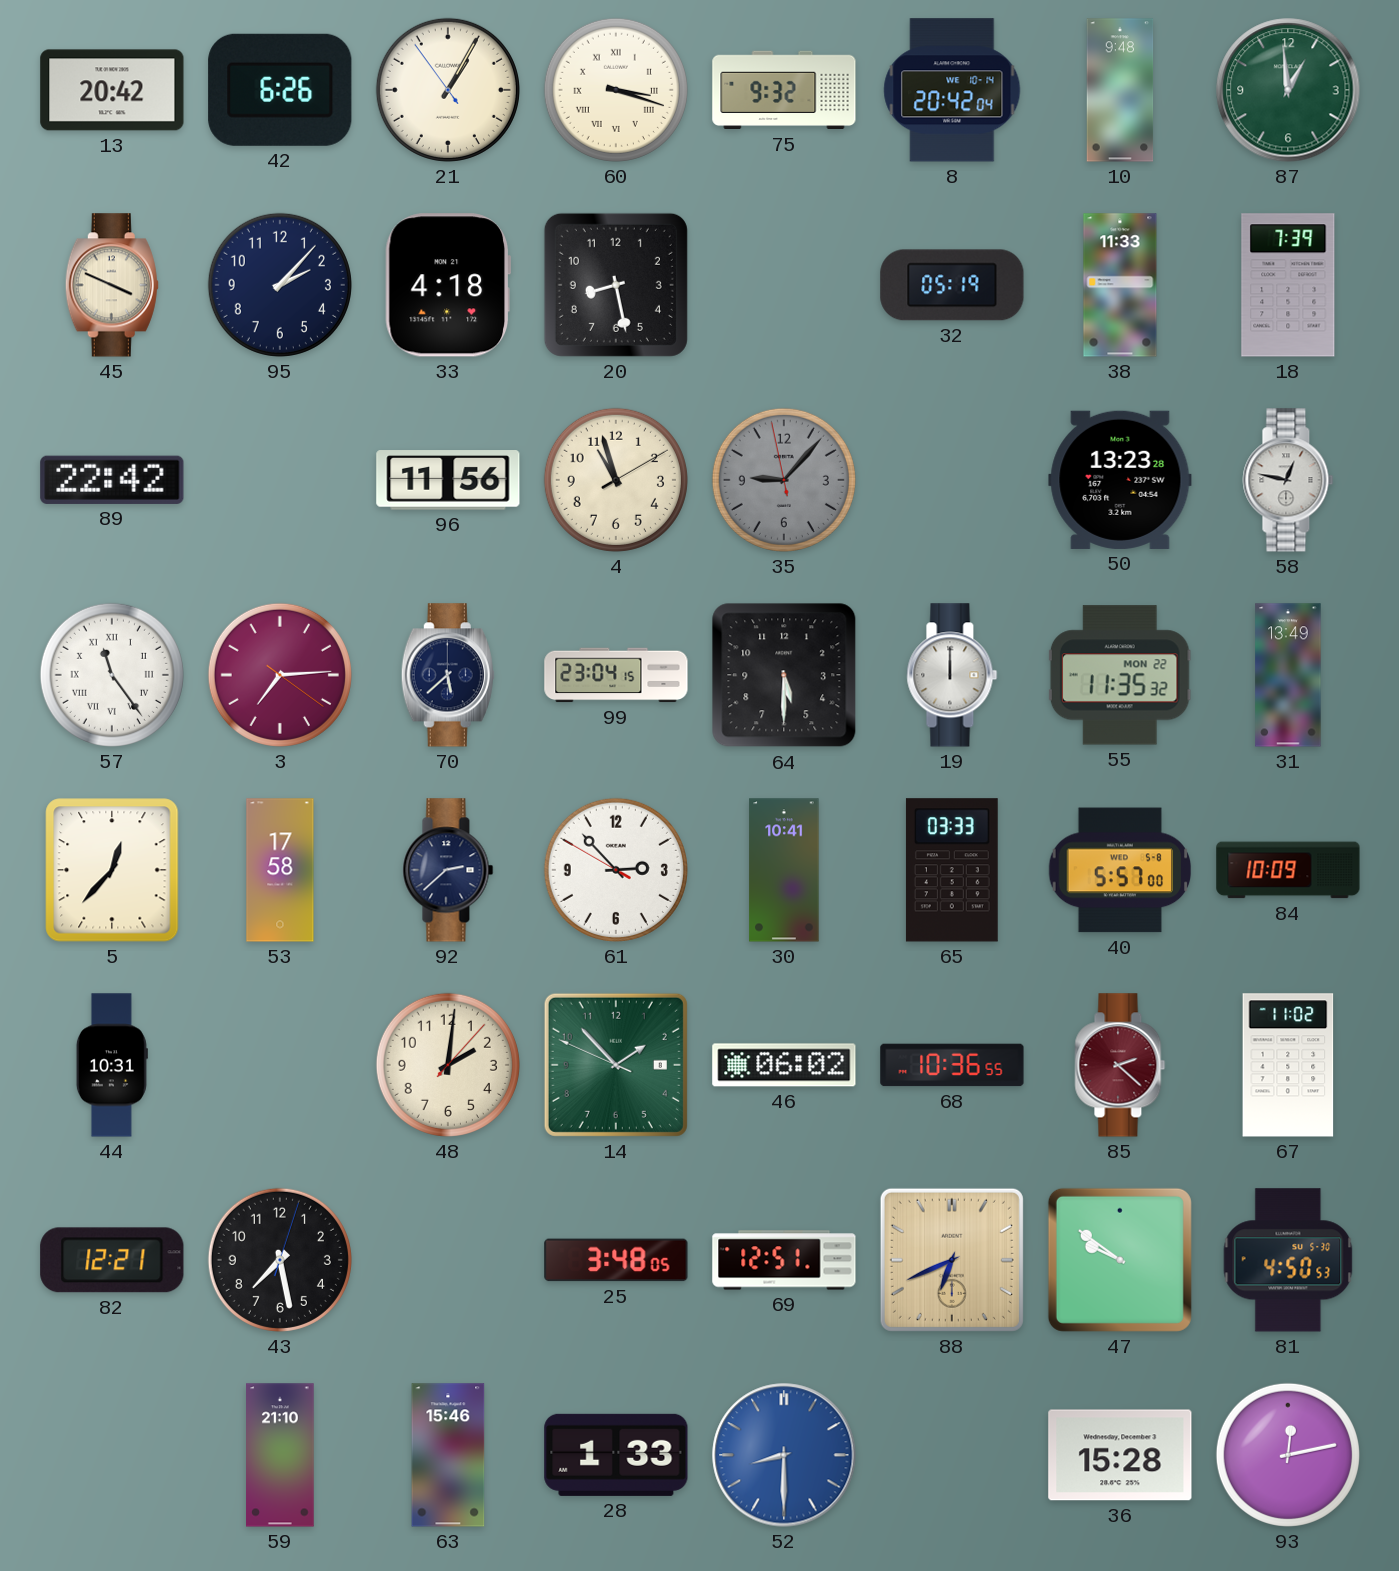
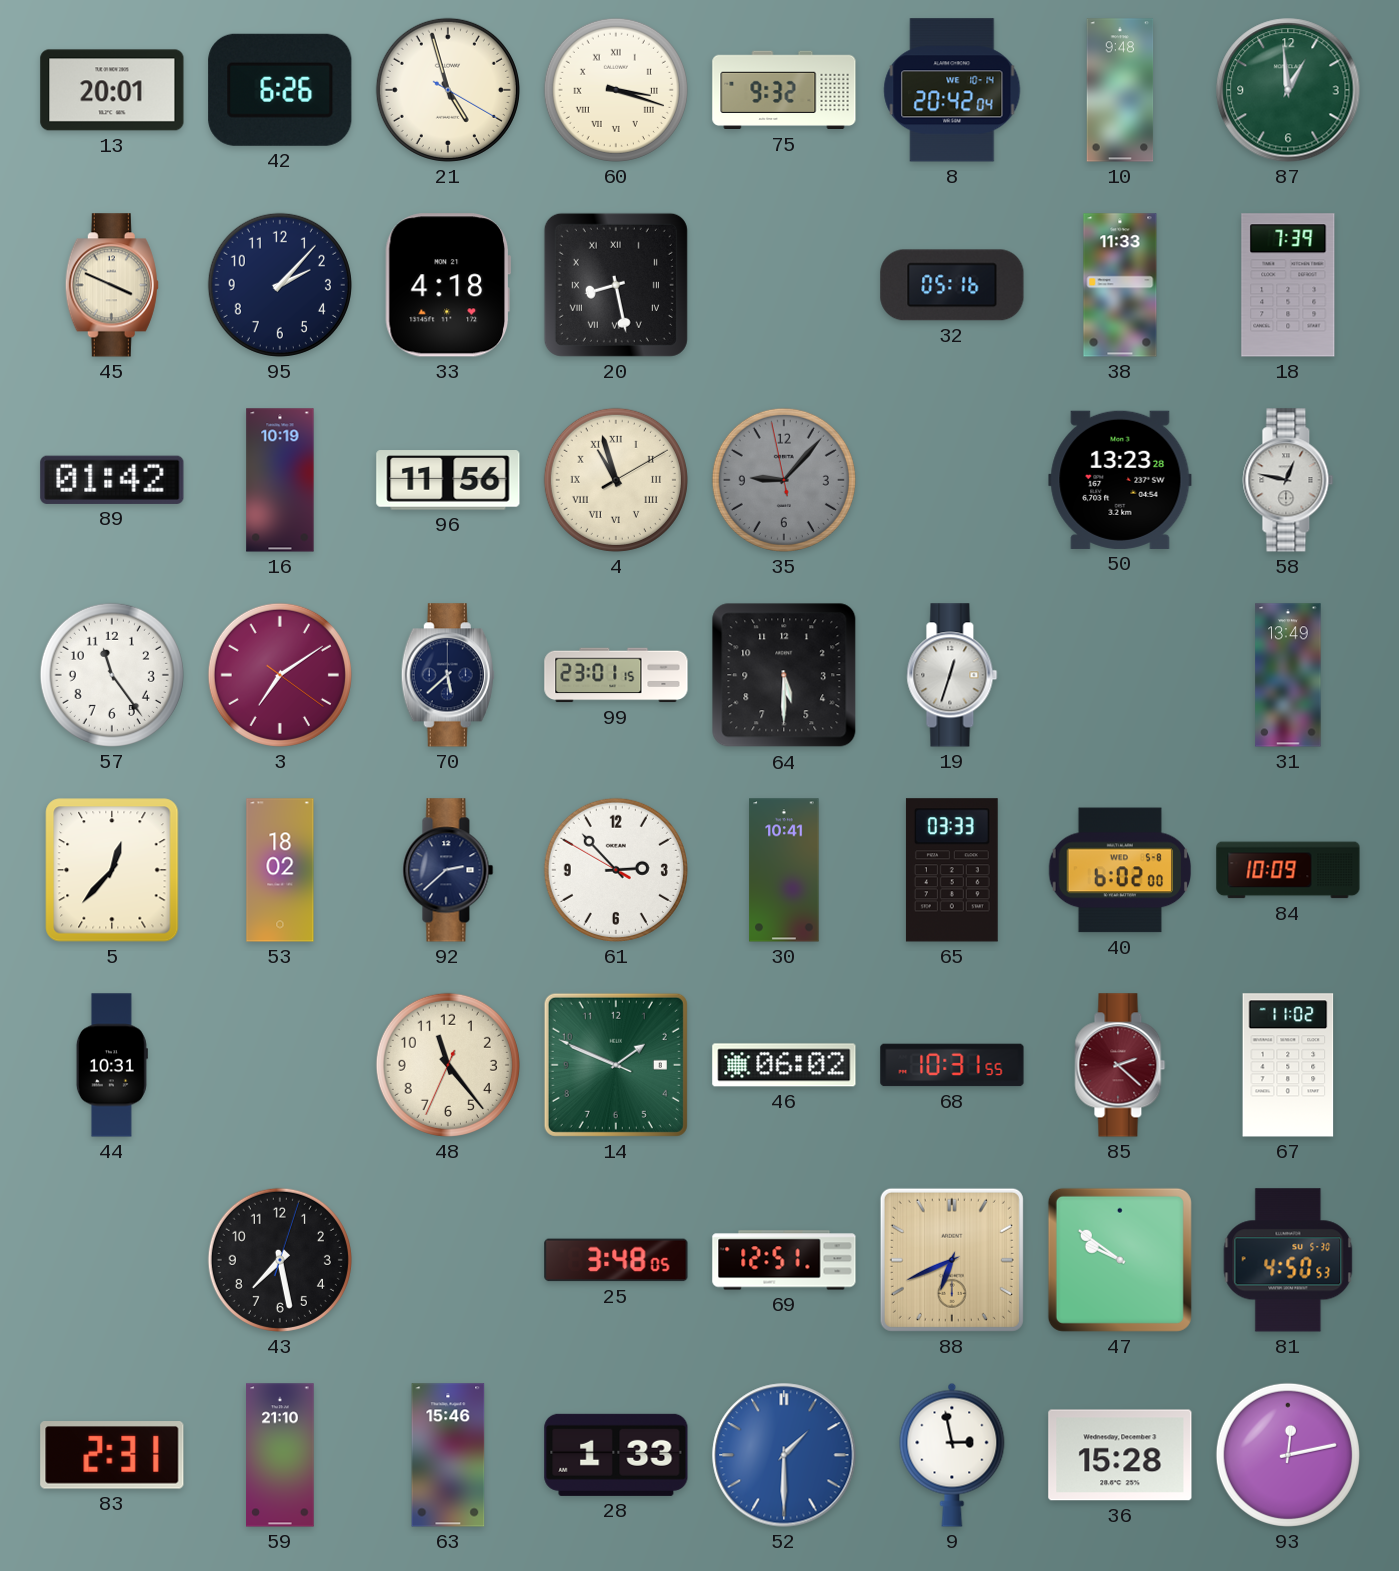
13: 20:42 -> 20:01
21: 1:04 -> 4:57
20 numerals: Arabic -> Roman
32: 05:19 -> 05:16
89: 22:42 -> 01:42
16: none -> 10:19
4 numerals: Arabic -> Roman
57 numerals: Roman -> Arabic
3: 7:14 -> 7:09
99: 23:04 -> 23:01
19: 12:00 -> 12:33
55: 11:35 -> none
53: 17:58 -> 18:02
40: 5:57 -> 6:02
48: 2:01 -> 11:23
14: 1:52 -> 1:48
68: 10:36 -> 10:31
82: 12:21 -> none
83: none -> 2:31
52: 8:30 -> 1:30
9: none -> 2:58
